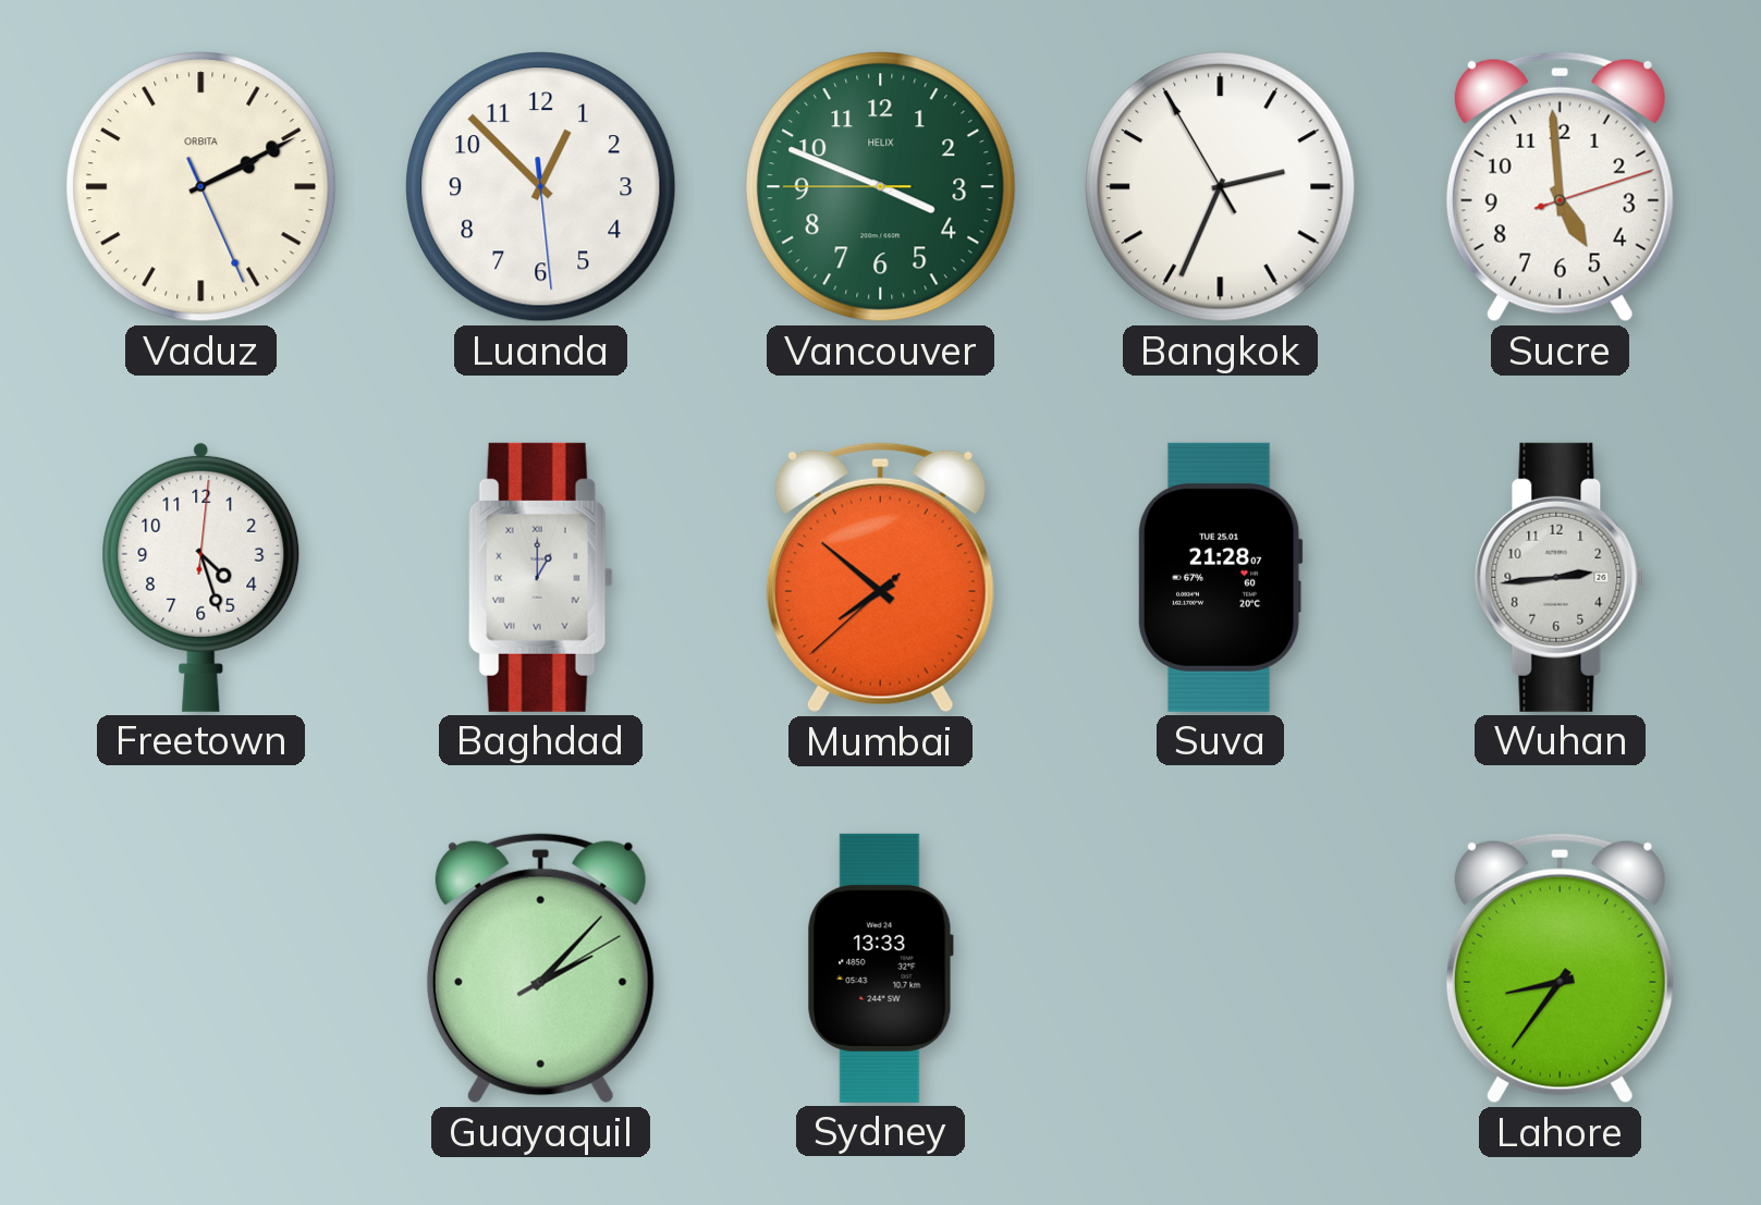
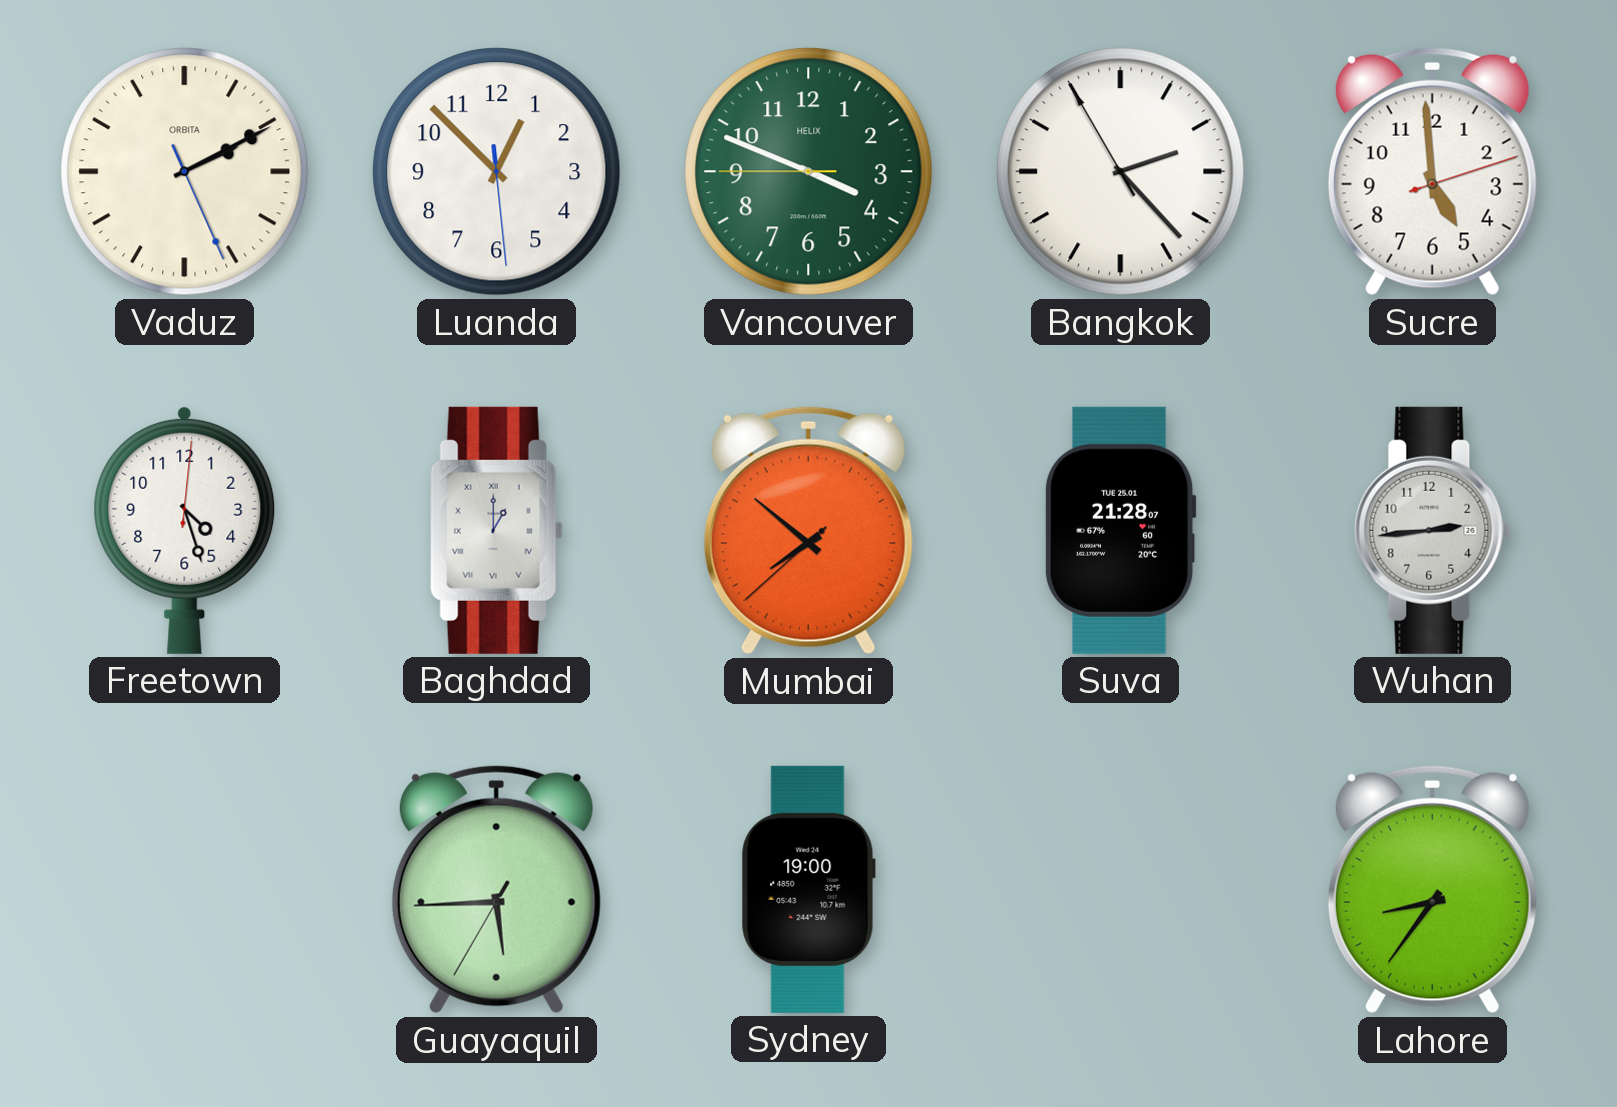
Bangkok: 2:33 -> 2:22
Guayaquil: 2:07 -> 5:44
Sydney: 13:33 -> 19:00
